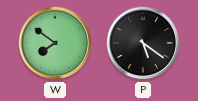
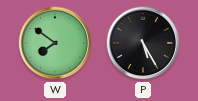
P: 5:21 -> 5:25
